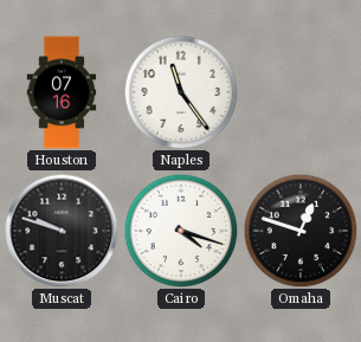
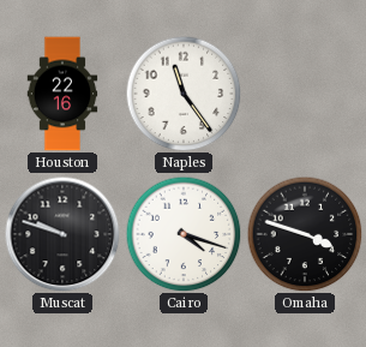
Houston: 07:16 -> 22:16
Omaha: 12:48 -> 3:48
